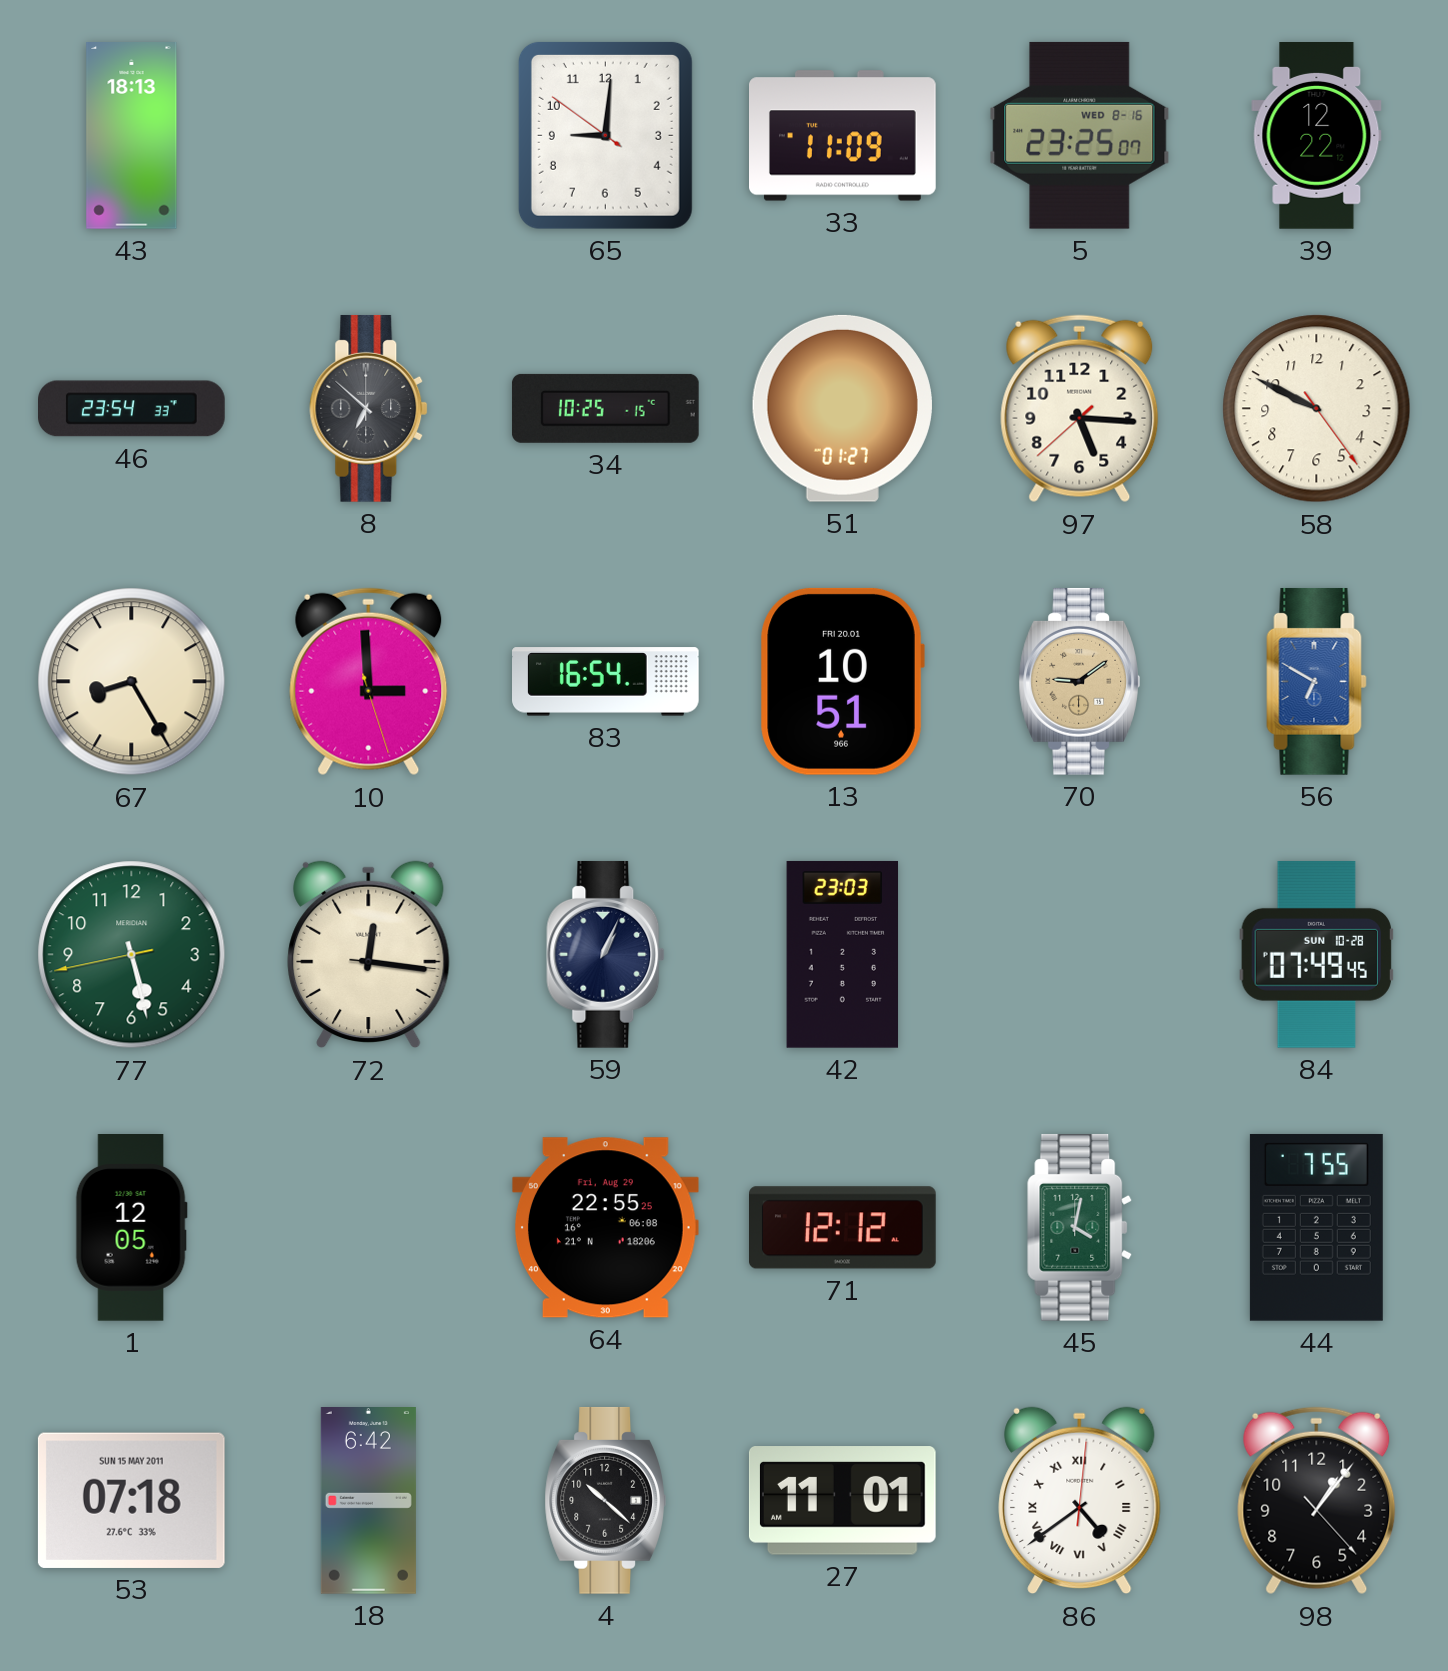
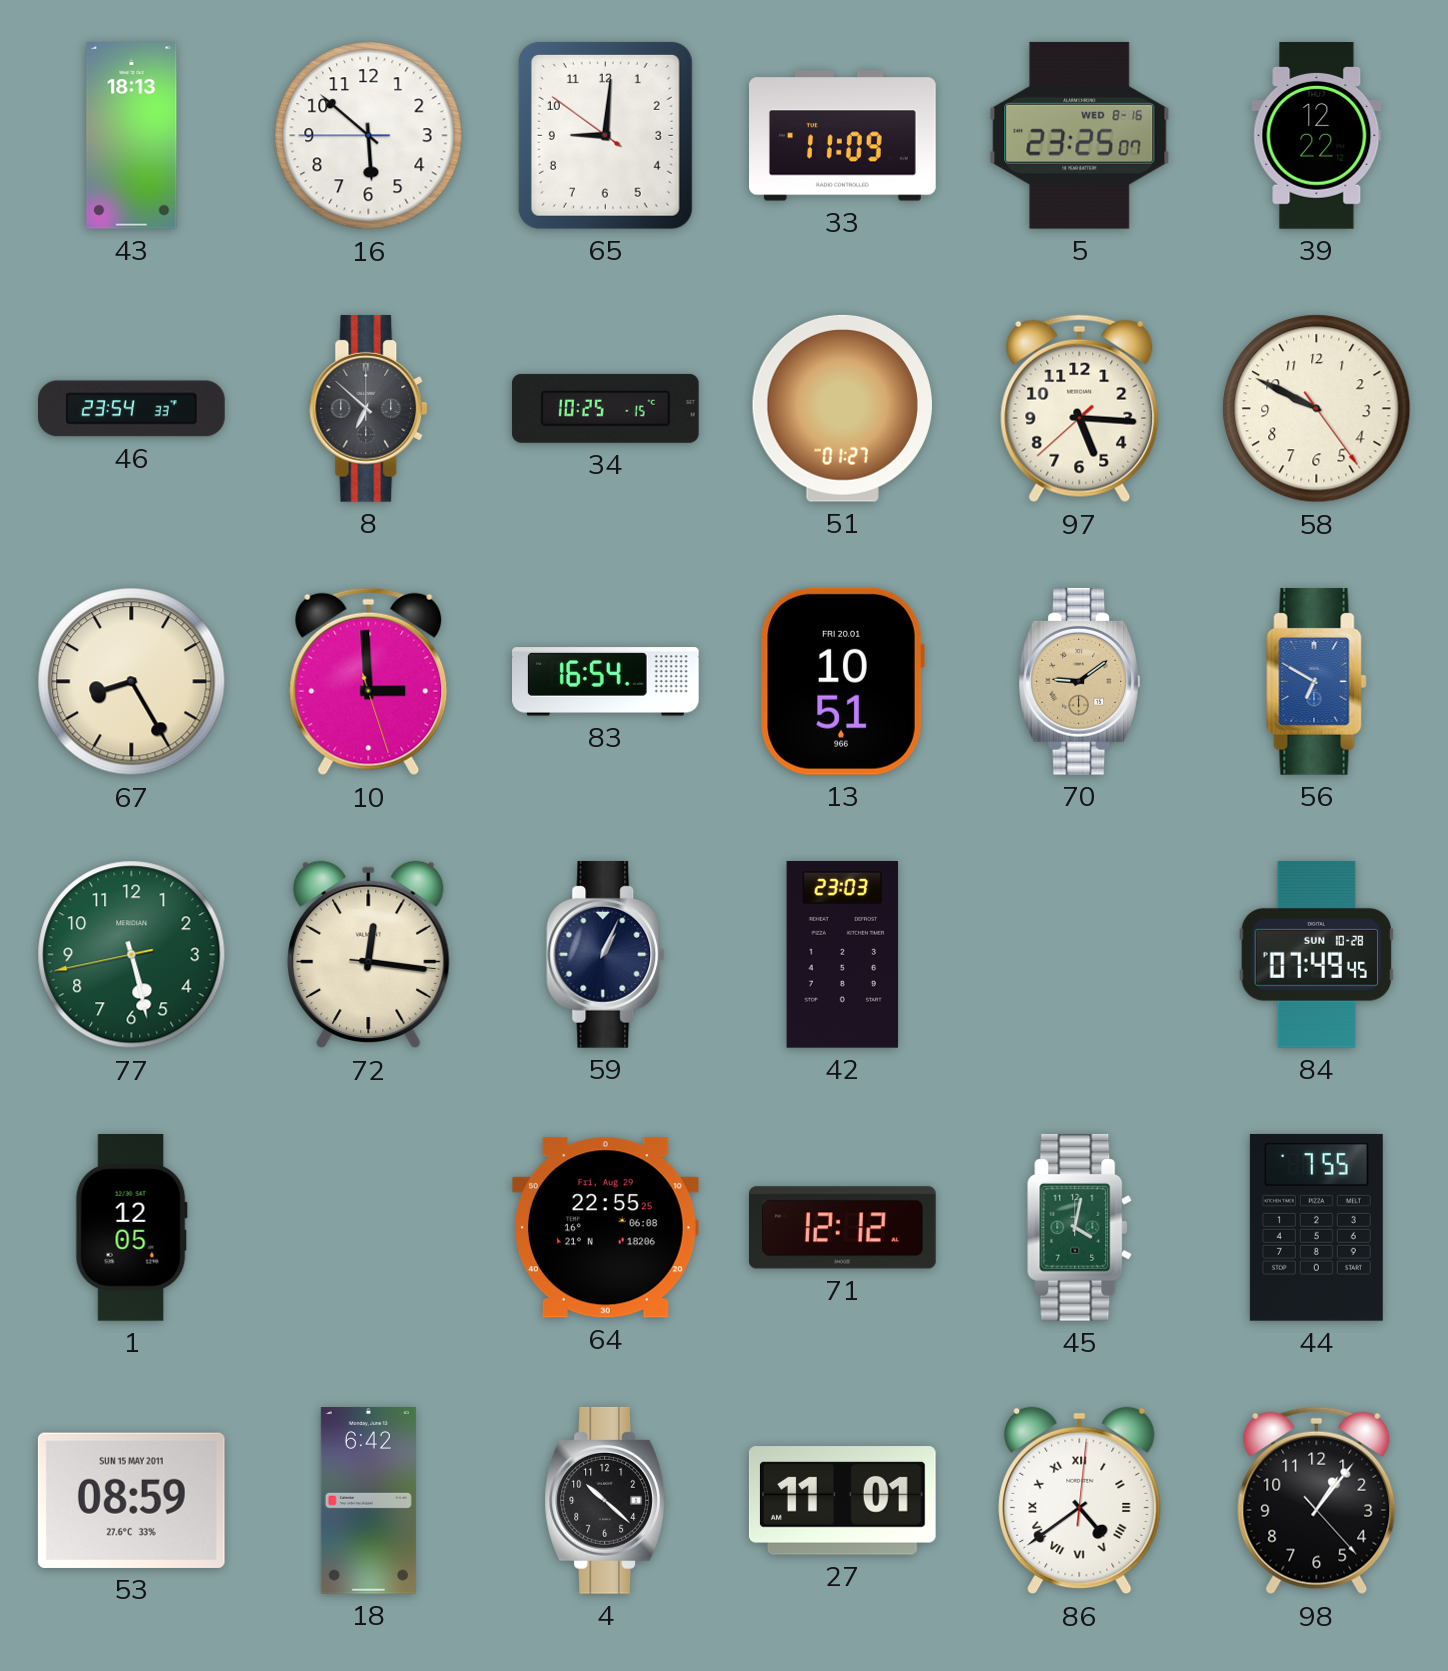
16: none -> 5:51
53: 07:18 -> 08:59
